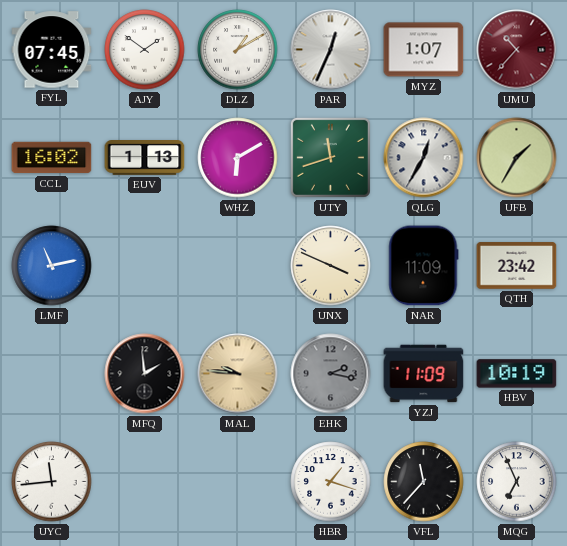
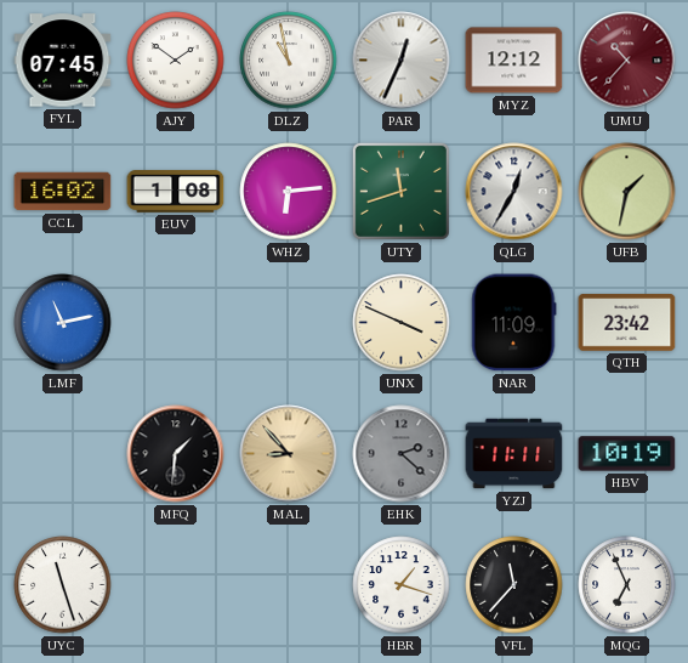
DLZ: 1:10 -> 10:58
MYZ: 1:07 -> 12:12
EUV: 1:13 -> 1:08
WHZ: 6:10 -> 6:14
UFB: 1:35 -> 1:32
MFQ: 1:59 -> 1:31
MAL: 9:46 -> 8:53
EHK: 2:17 -> 2:22
YZJ: 11:09 -> 11:11
UYC: 11:44 -> 11:27
